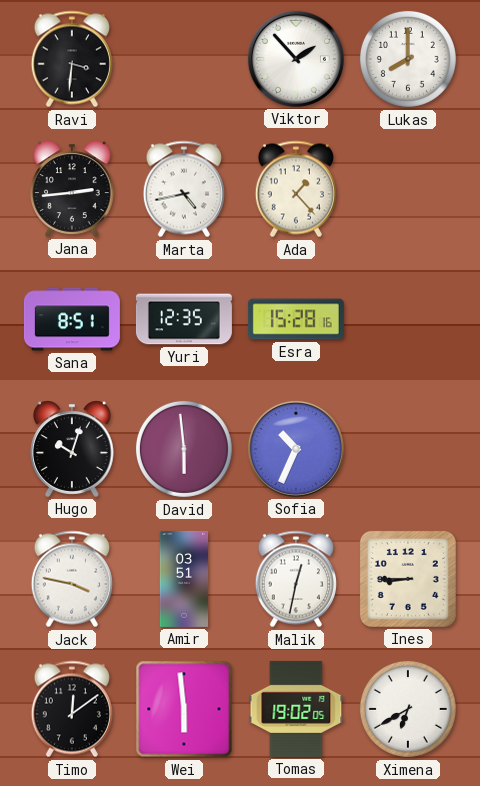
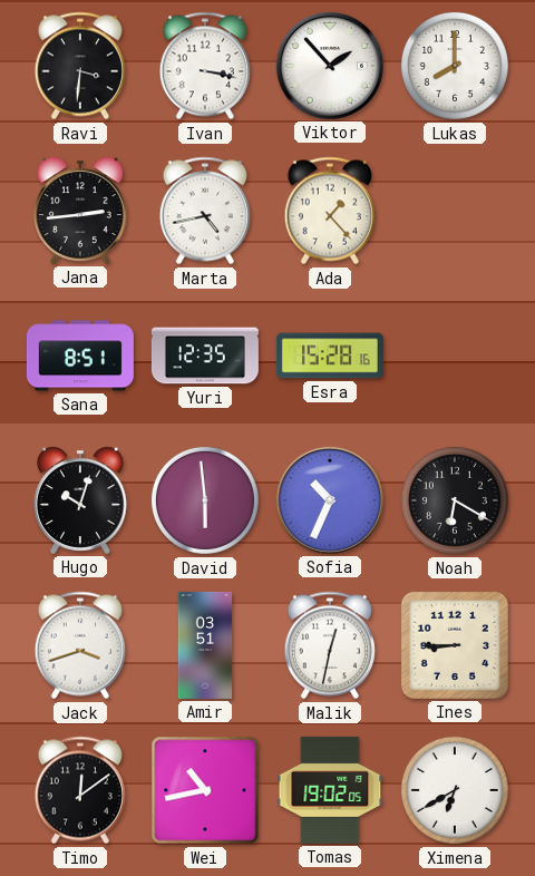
Ivan: none -> 3:17
Noah: none -> 6:20
Jack: 3:47 -> 3:42
Wei: 5:59 -> 10:43
